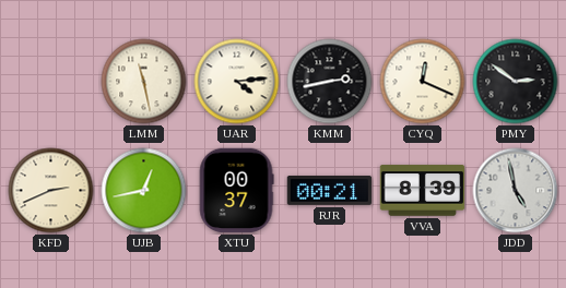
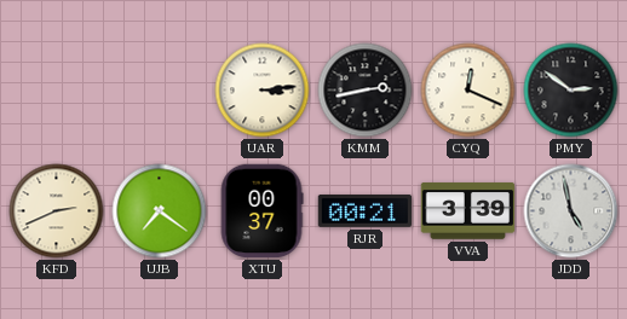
LMM: 11:28 -> none
UAR: 4:14 -> 3:14
UJB: 12:43 -> 7:21
VVA: 8:39 -> 3:39
